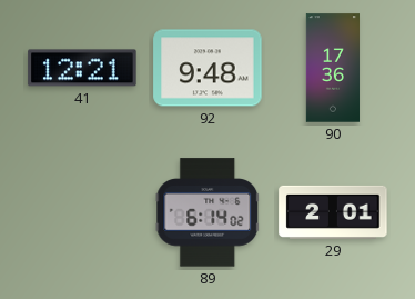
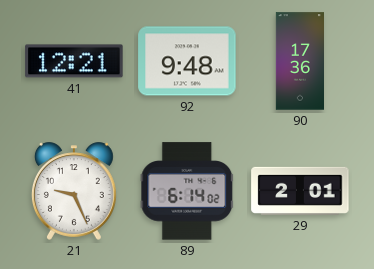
21: none -> 9:26
